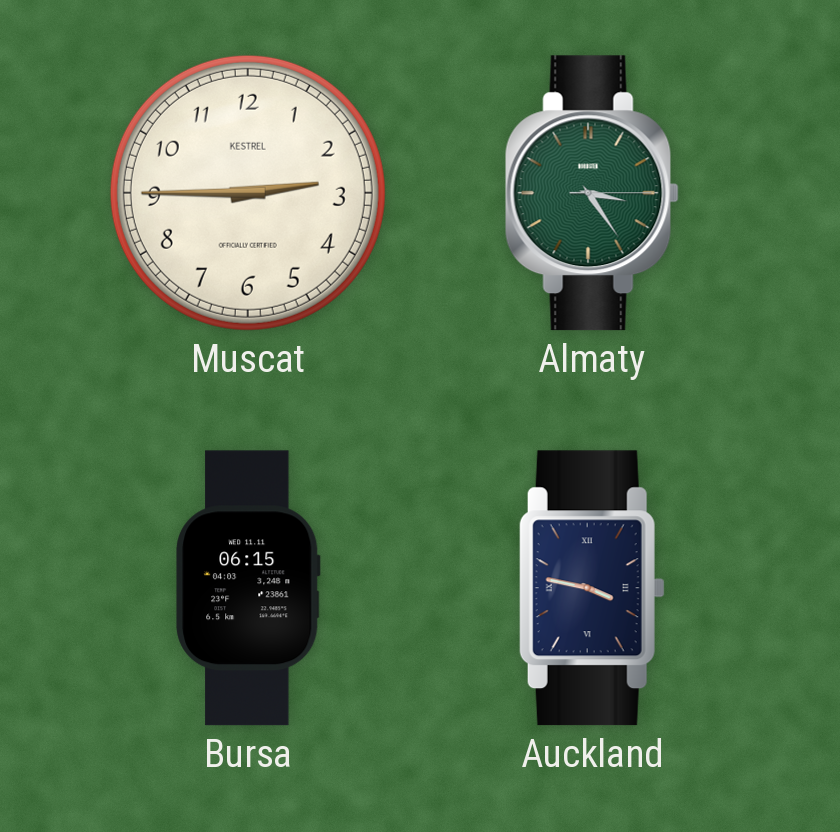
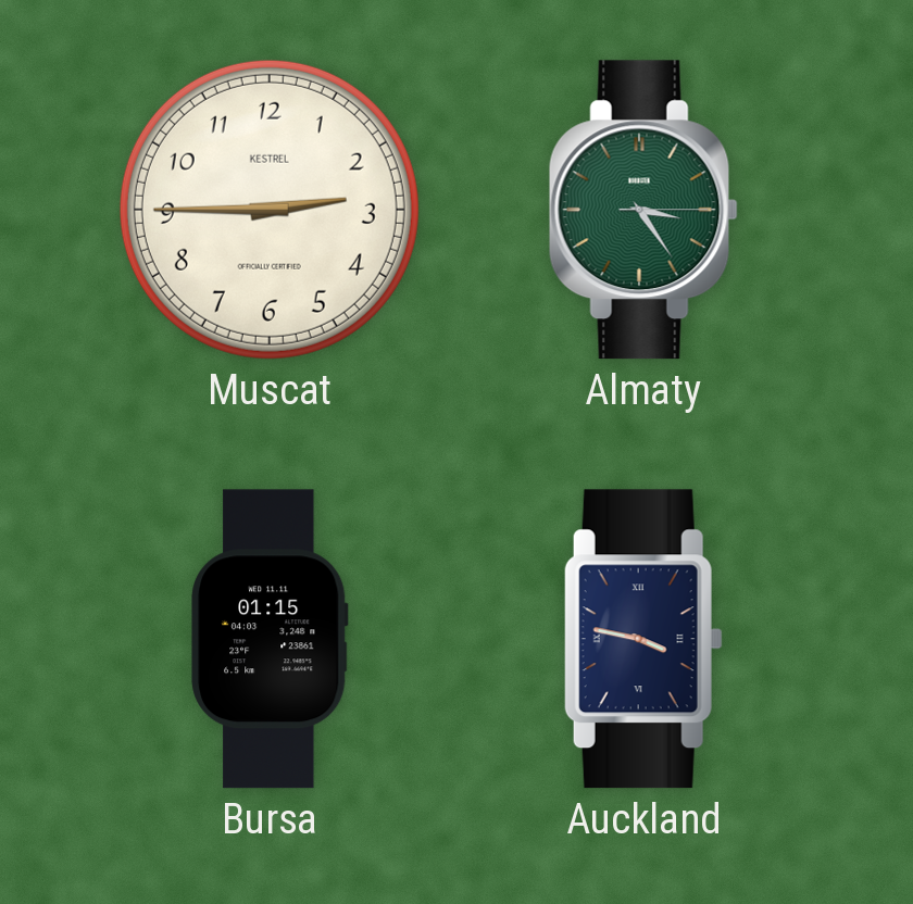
Bursa: 06:15 -> 01:15
